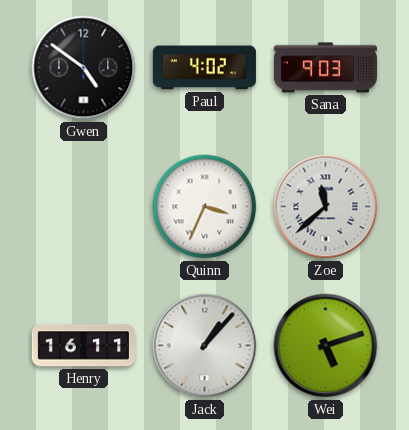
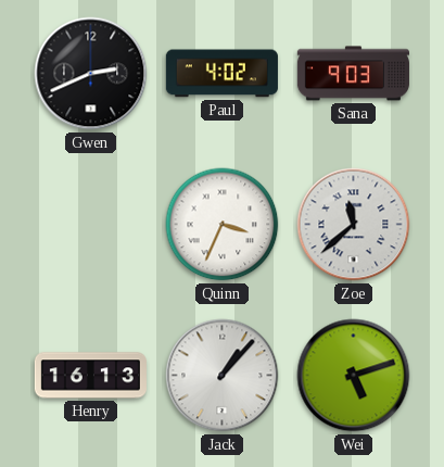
Gwen: 4:51 -> 2:41
Henry: 16:11 -> 16:13
